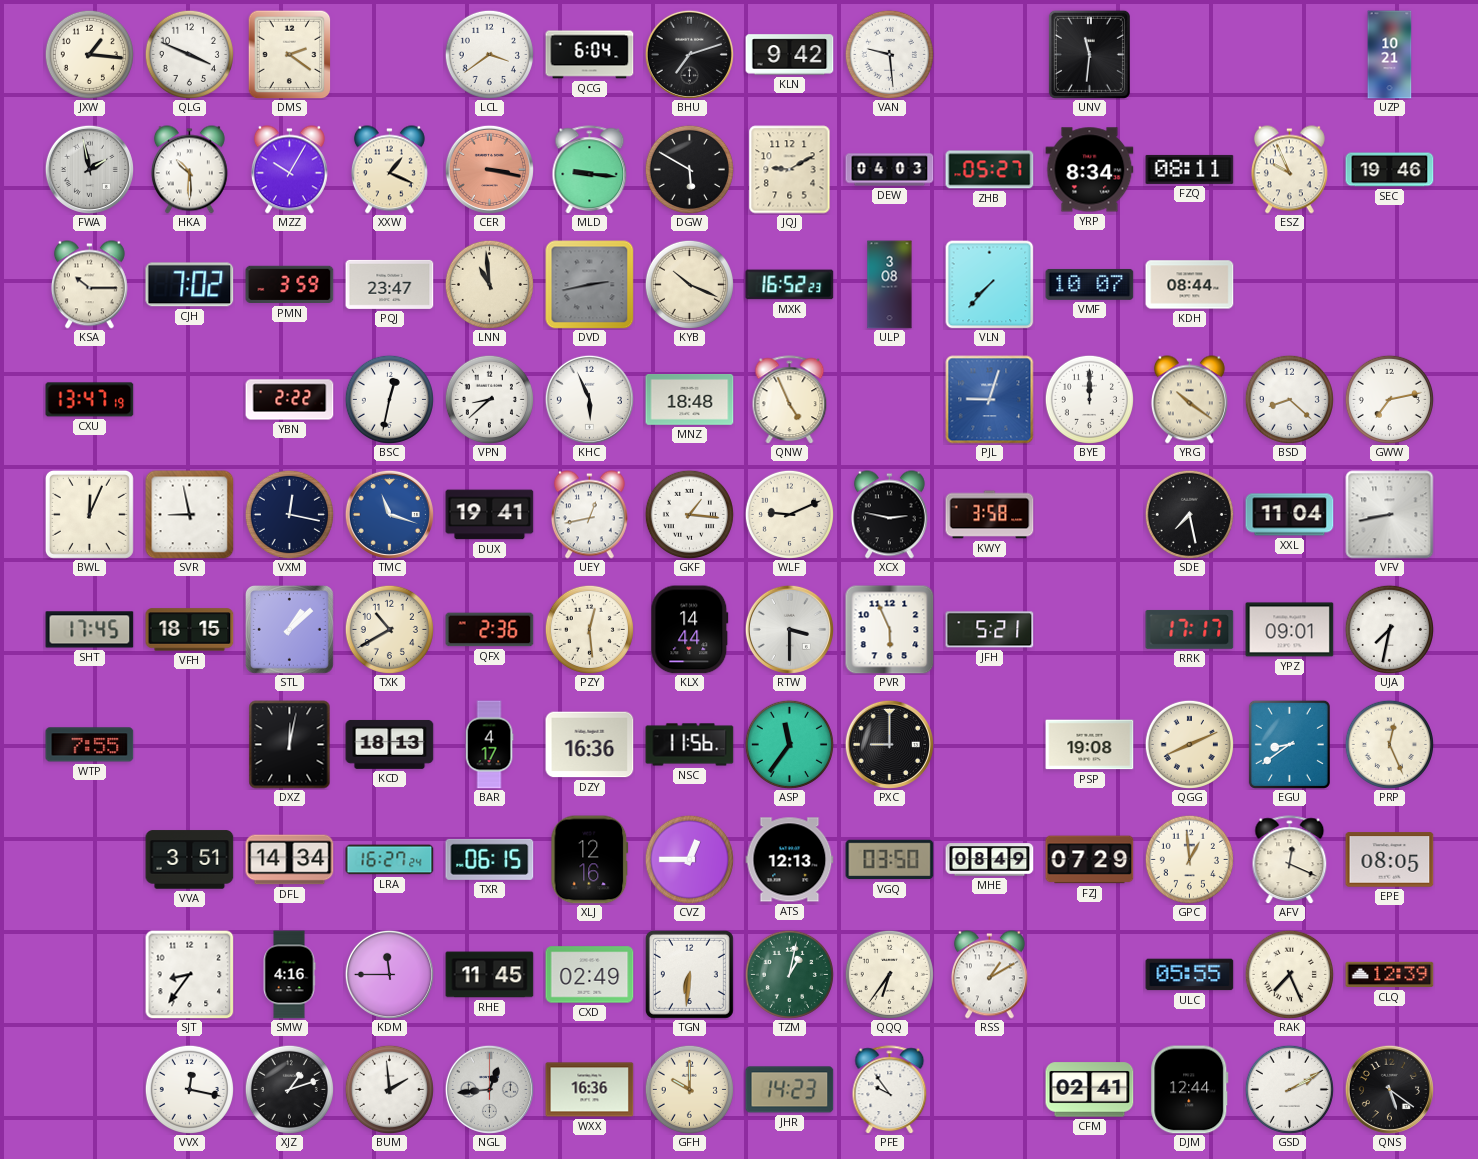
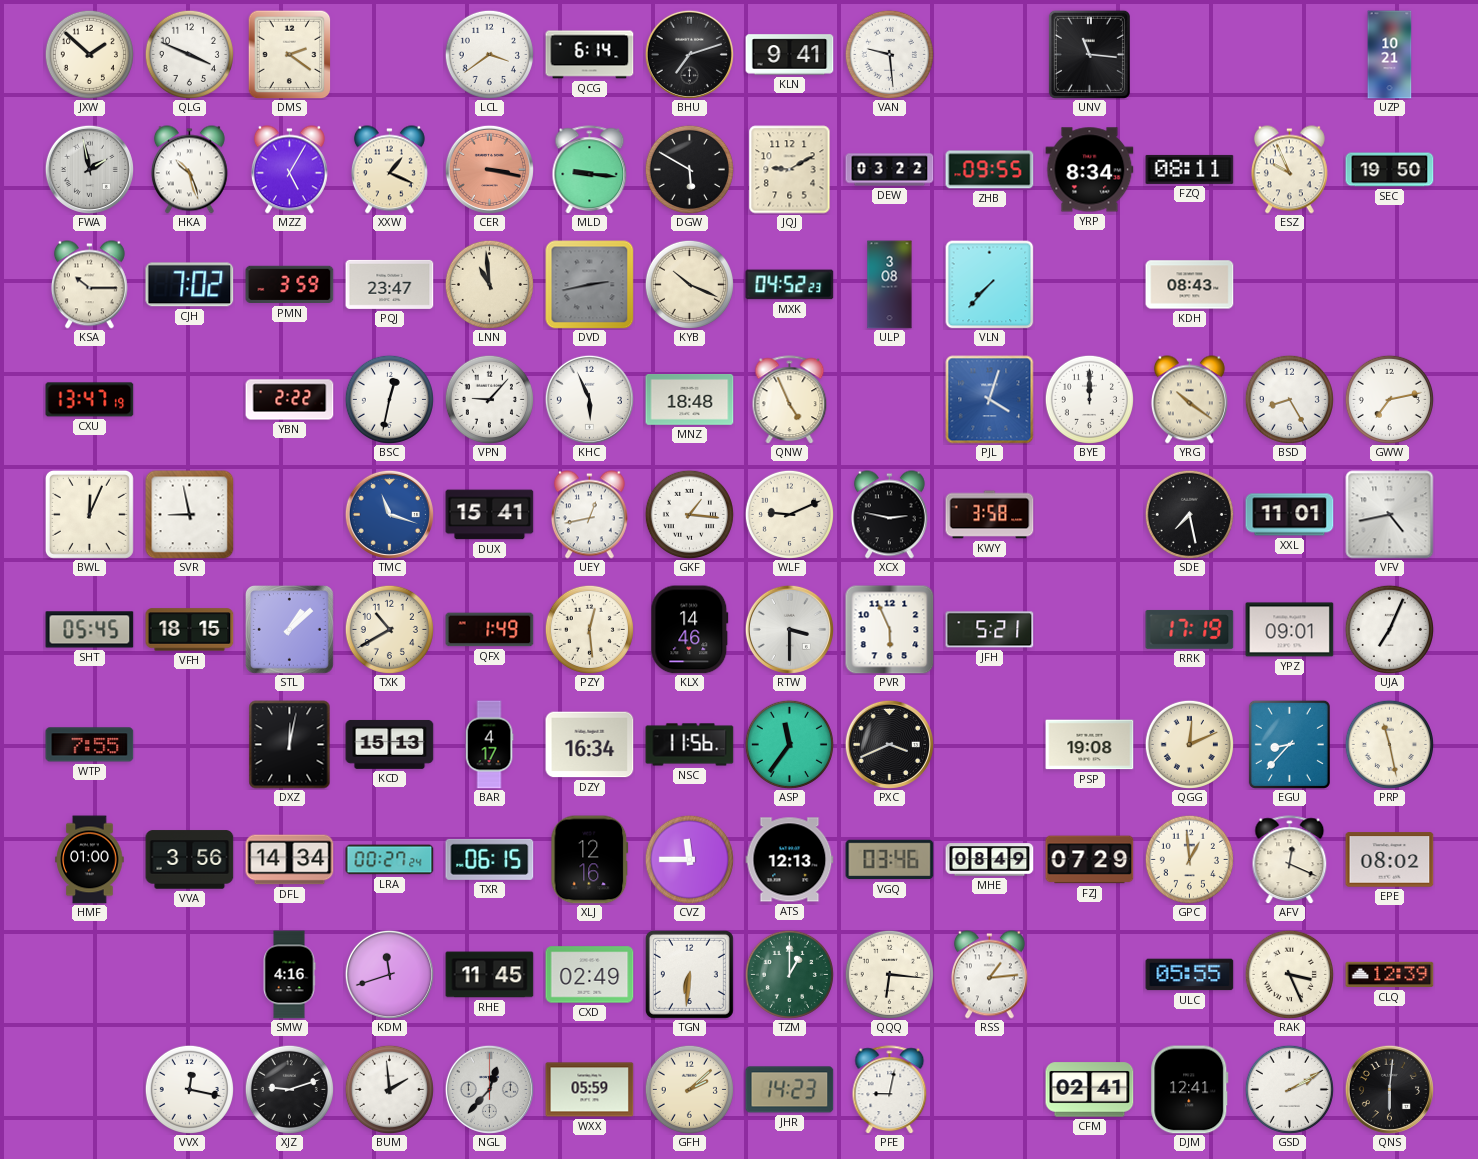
JXW: 1:16 -> 1:52
QCG: 6:04 -> 6:14
KLN: 9:42 -> 9:41
UNV: 11:31 -> 11:16
HKA: 10:30 -> 10:27
MZZ: 10:05 -> 5:05
DEW: 04:03 -> 03:22
ZHB: 05:27 -> 09:55
SEC: 19:46 -> 19:50
MXK: 16:52 -> 04:52
VMF: 10:07 -> none
KDH: 08:44 -> 08:43
VPN: 8:38 -> 9:07
PJL: 9:03 -> 4:03
BSD: 8:22 -> 8:25
VXM: 12:17 -> none
DUX: 19:41 -> 15:41
XXL: 11:04 -> 11:01
VFV: 8:43 -> 4:43
SHT: 17:45 -> 05:45
QFX: 2:36 -> 1:49
KLX: 14:44 -> 14:46
RRK: 17:17 -> 17:19
UJA: 7:32 -> 7:04
KCD: 18:13 -> 15:13
DZY: 16:36 -> 16:34
PXC: 9:00 -> 3:41
QGG: 8:11 -> 12:11
EGU: 8:39 -> 8:37
PRP: 12:26 -> 11:28
HMF: none -> 01:00
VVA: 3:51 -> 3:56
LRA: 16:27 -> 00:27
CVZ: 12:45 -> 11:45
VGQ: 03:50 -> 03:46
EPE: 08:05 -> 08:02
SJT: 8:36 -> none
KDM: 11:45 -> 11:42
TZM: 1:02 -> 1:00
QQQ: 6:36 -> 6:16
RSS: 1:10 -> 1:14
RAK: 7:26 -> 3:26
XJZ: 1:12 -> 9:12
NGL: 12:44 -> 12:37
WXX: 16:36 -> 05:59
GFH: 10:00 -> 2:08
PFE: 9:54 -> 9:02
DJM: 12:44 -> 12:41
QNS: 5:21 -> 6:01
